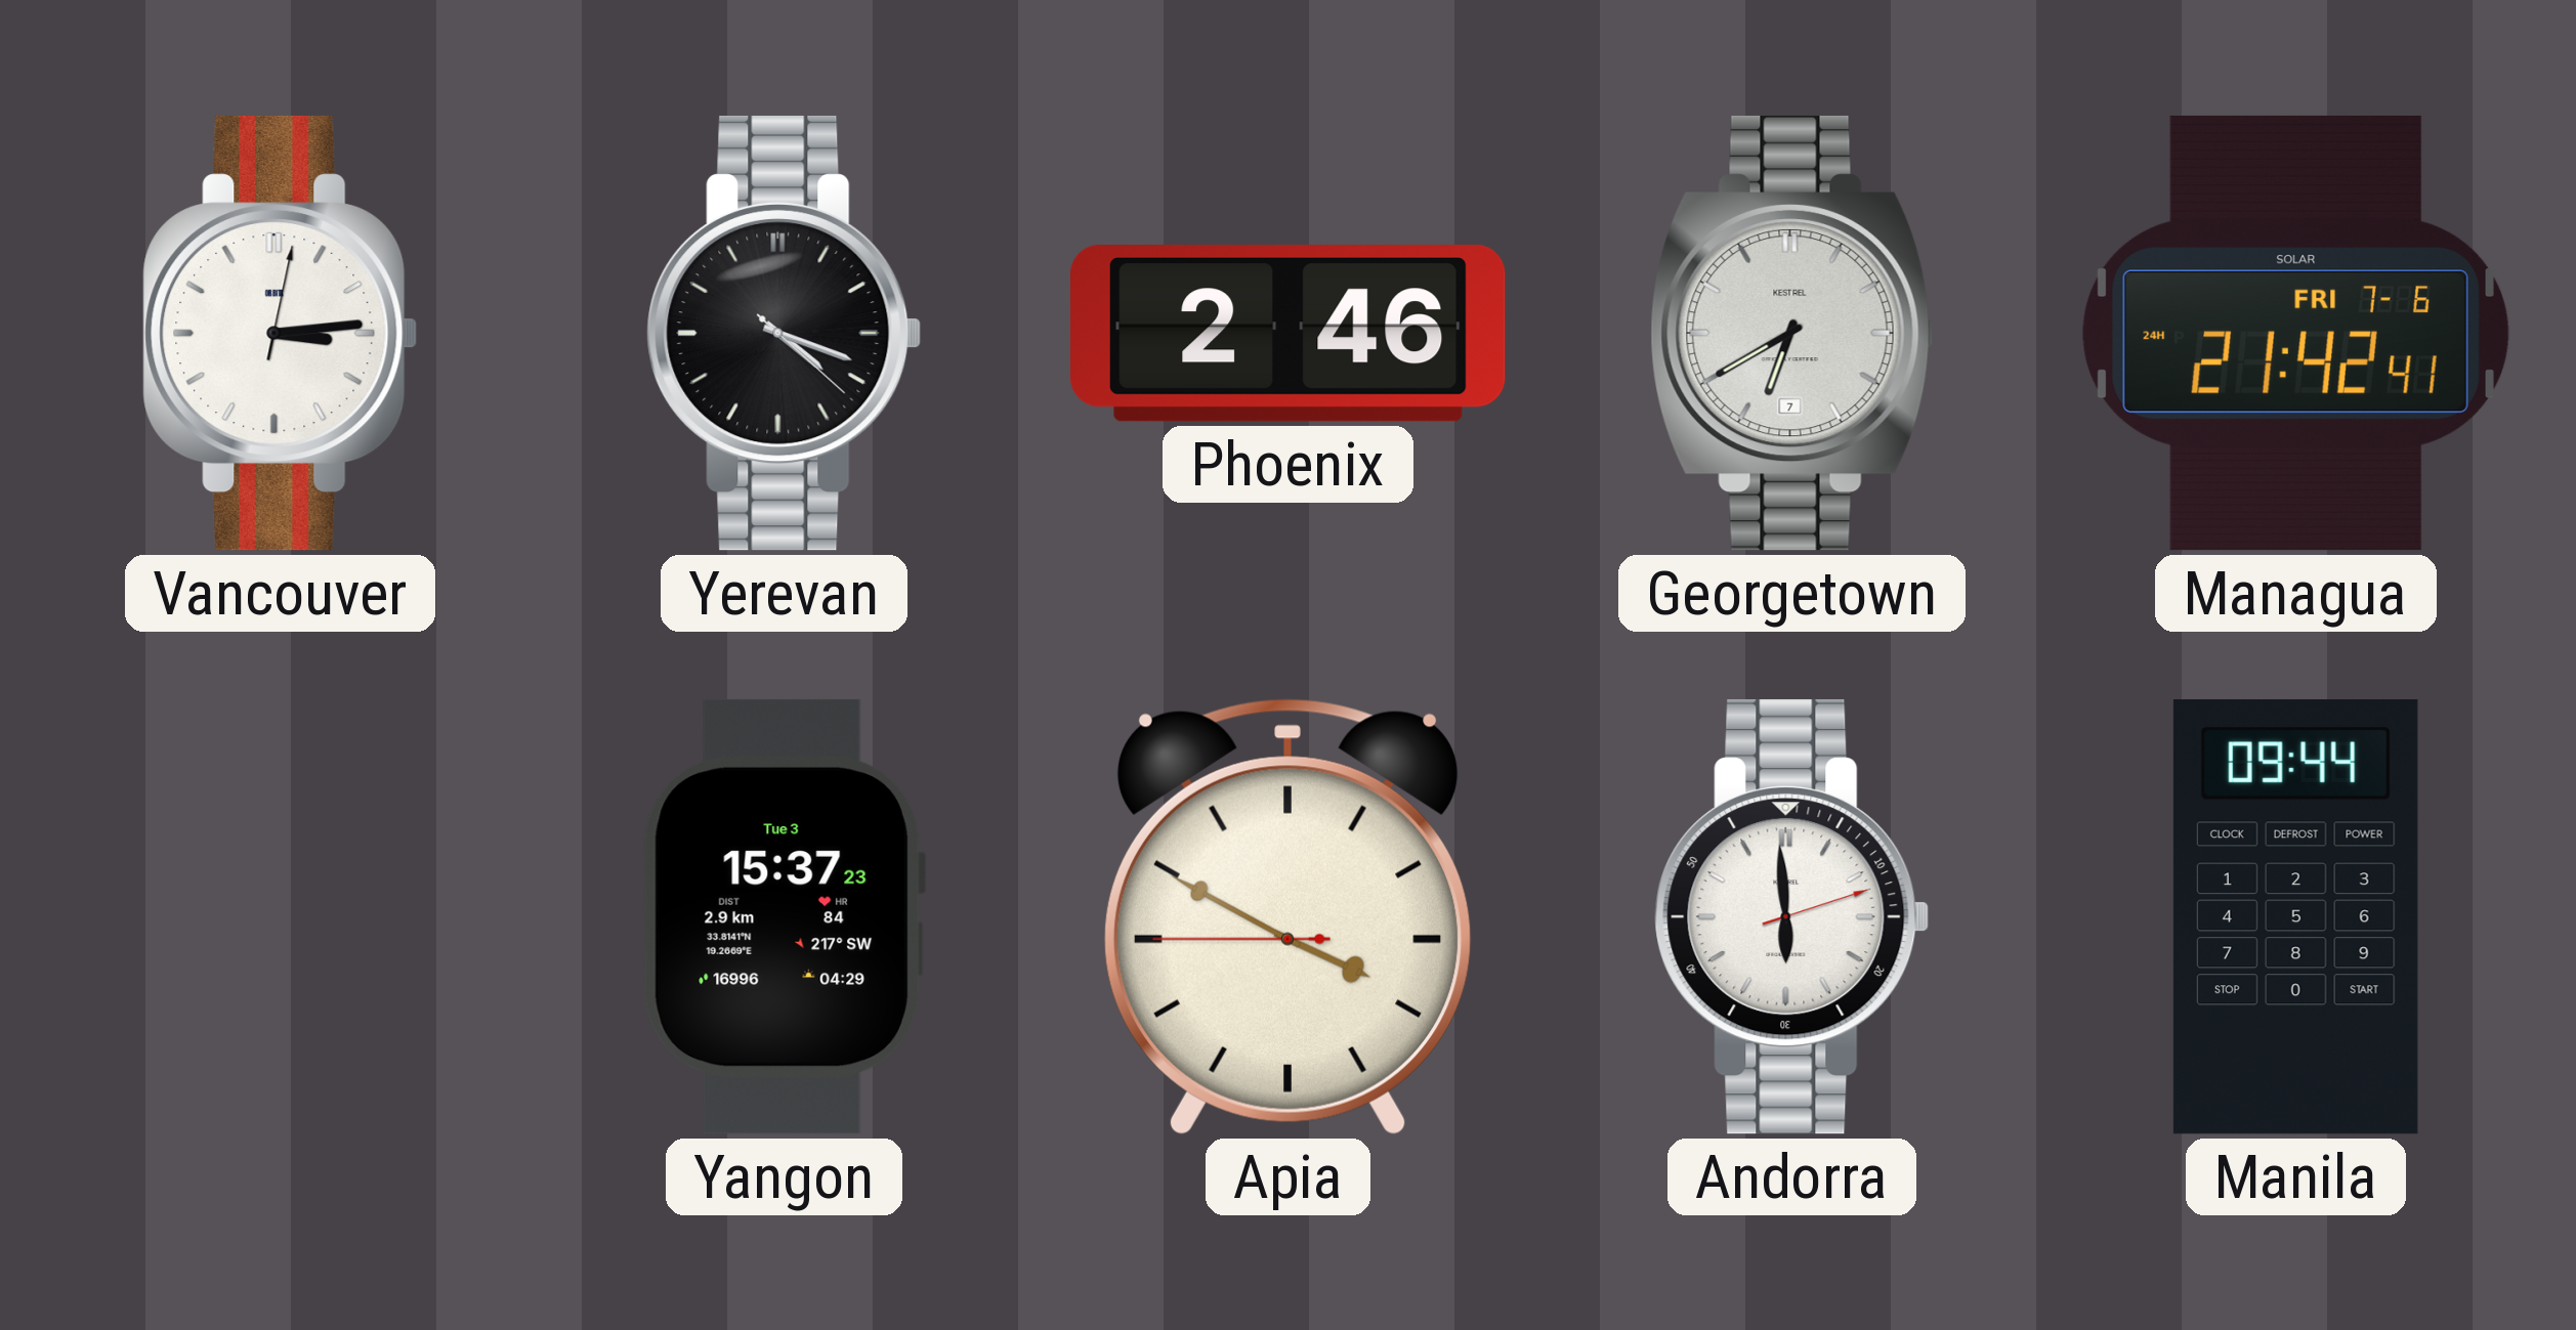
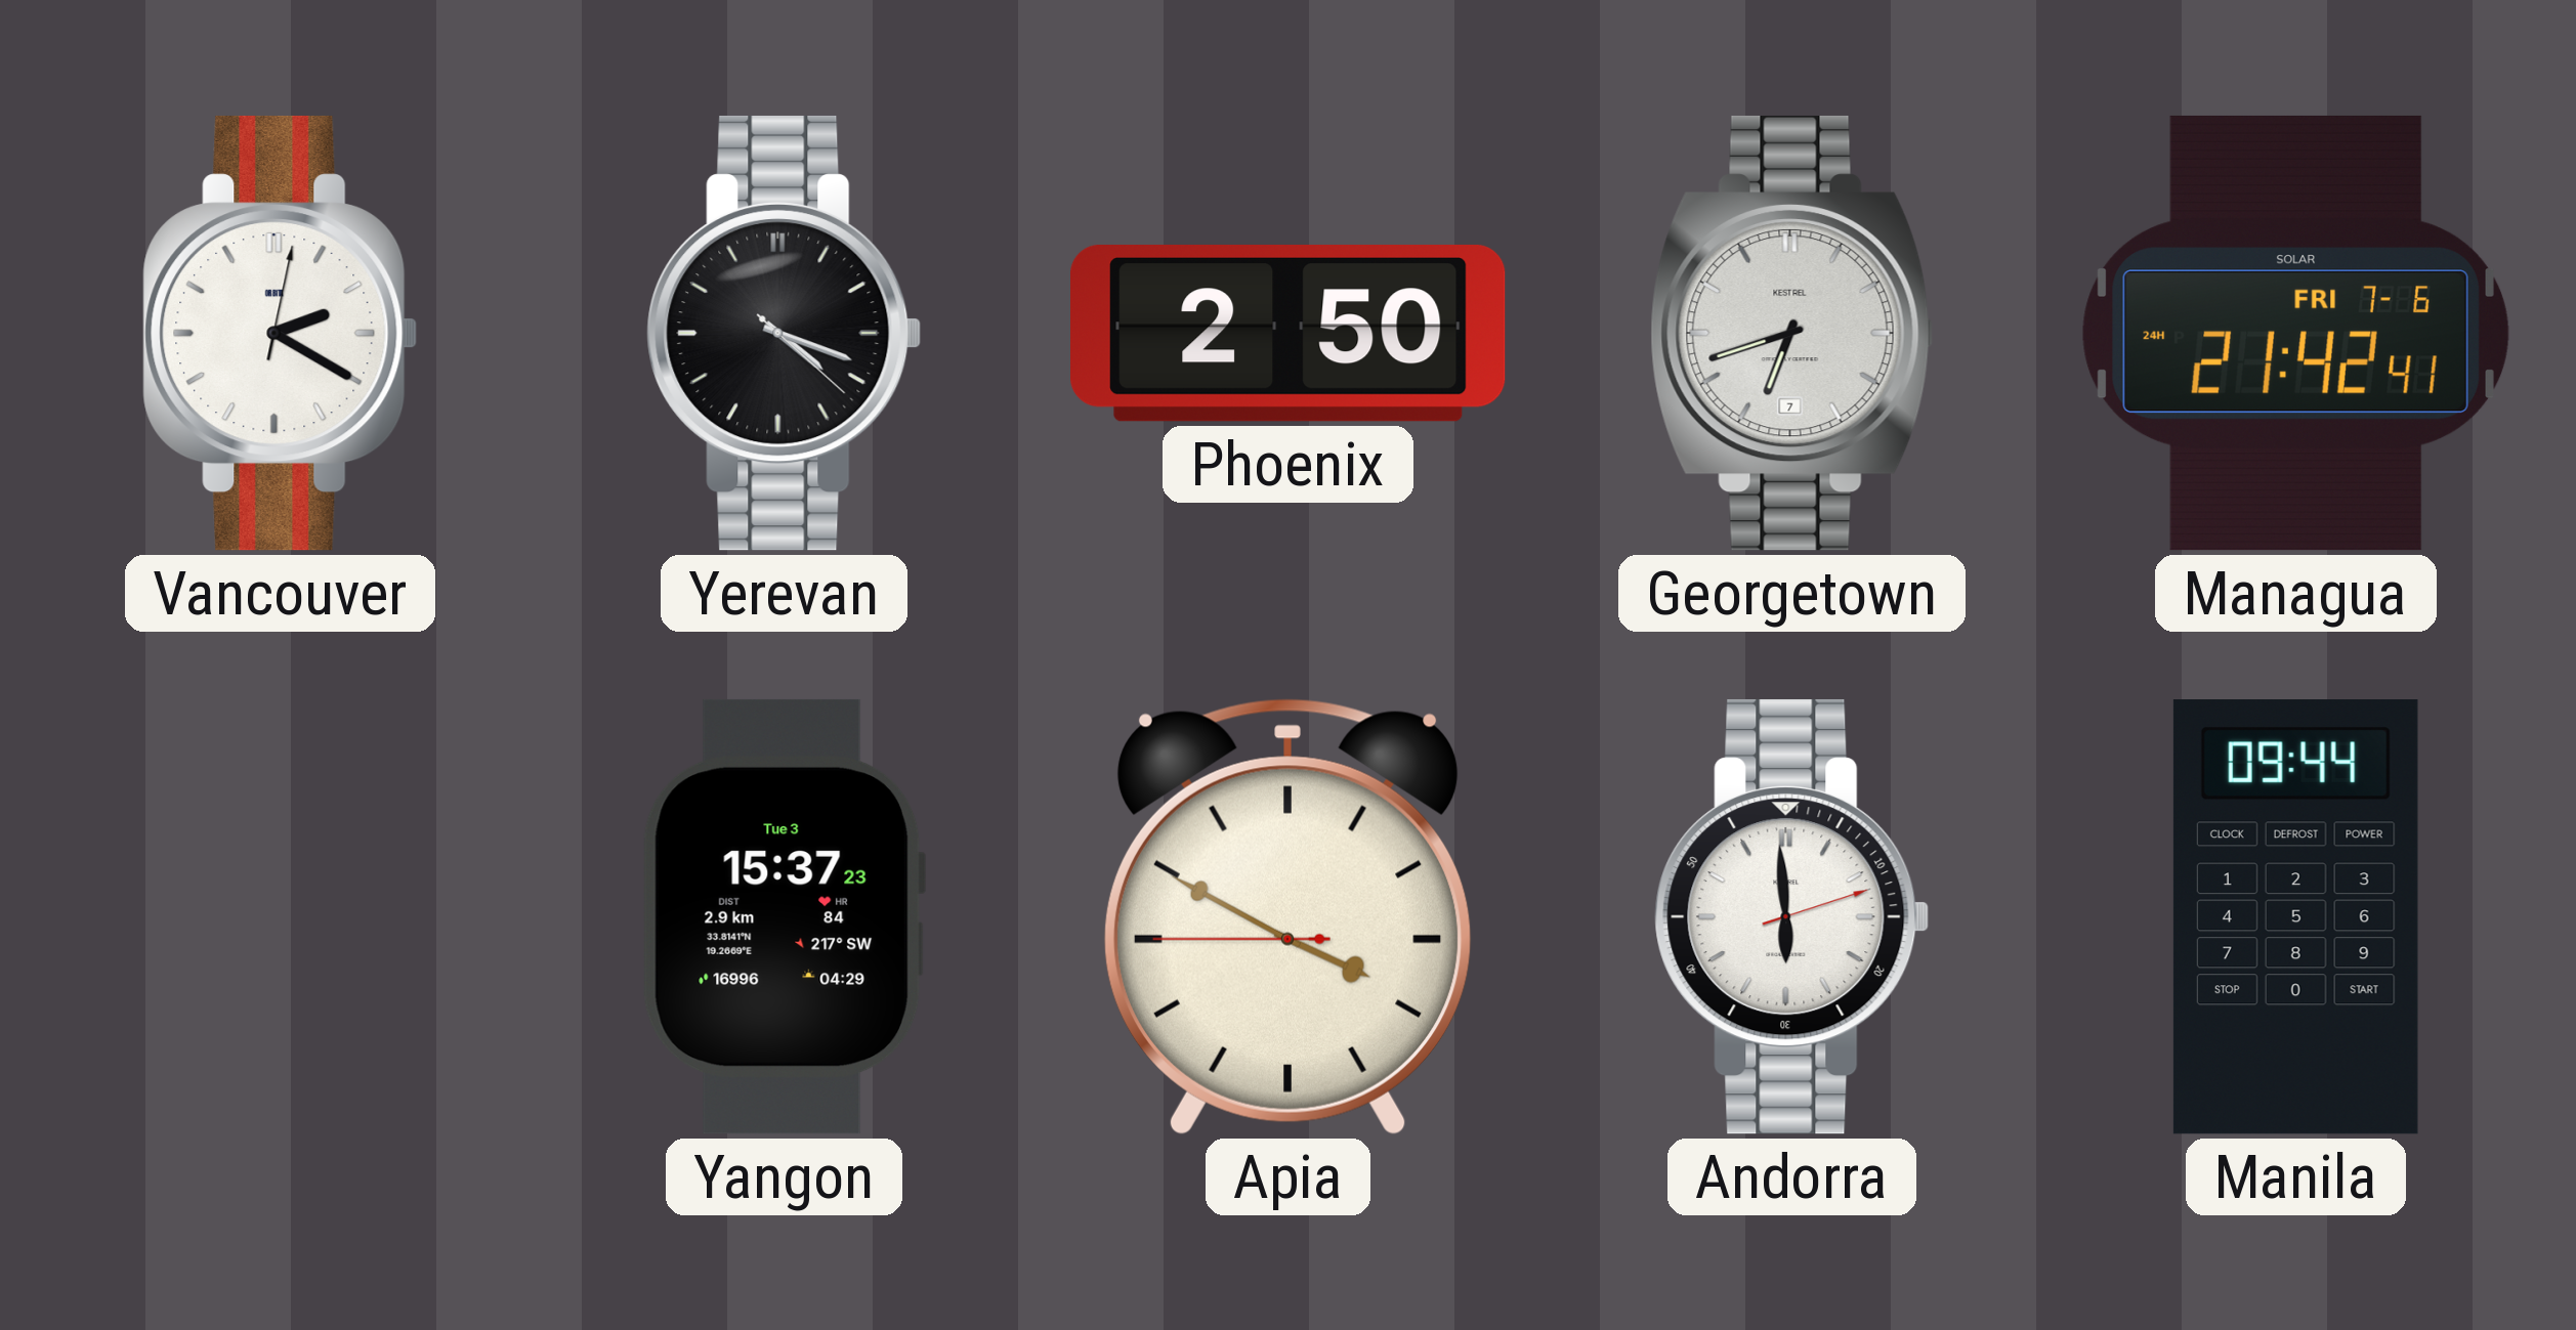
Vancouver: 3:14 -> 2:20
Phoenix: 2:46 -> 2:50
Georgetown: 6:40 -> 6:42
